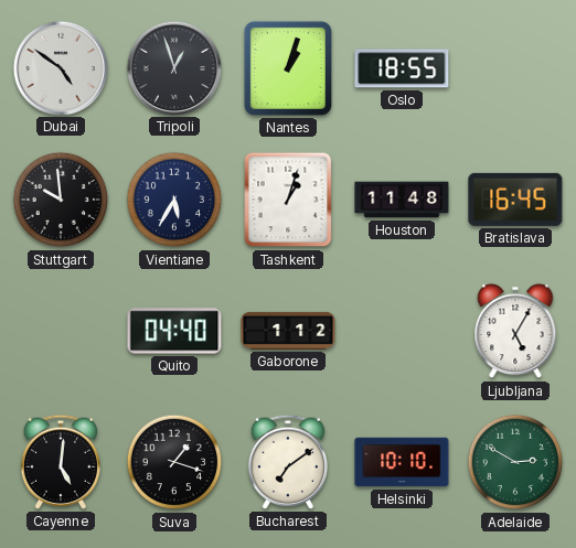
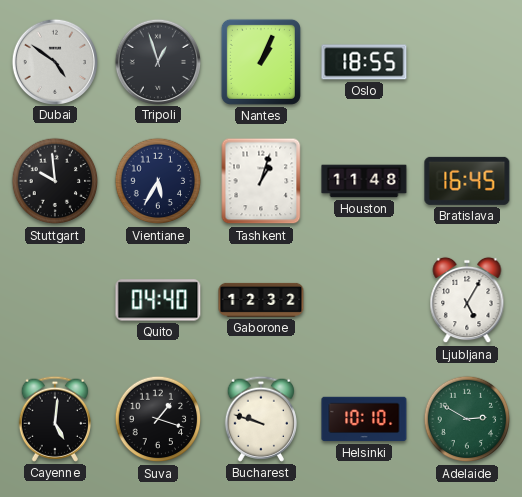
Nantes: 1:03 -> 1:04
Gaborone: 1:12 -> 12:32
Bucharest: 7:09 -> 9:48
